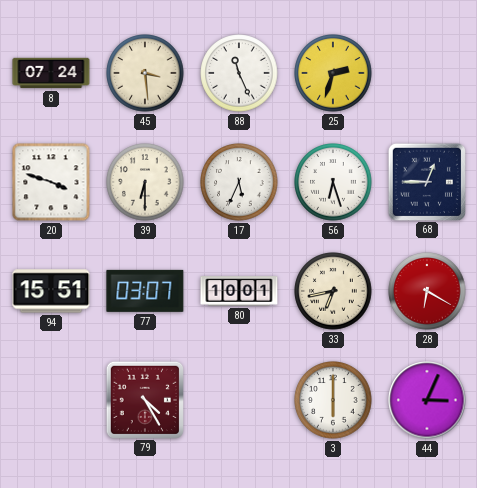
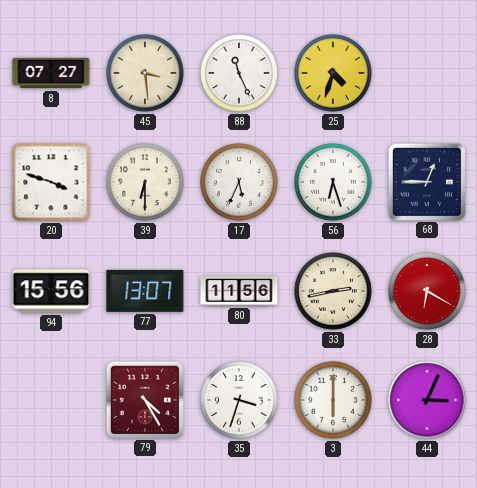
8: 07:24 -> 07:27
25: 2:33 -> 4:33
94: 15:51 -> 15:56
77: 03:07 -> 13:07
80: 10:01 -> 11:56
33: 6:43 -> 2:43
35: none -> 3:33
